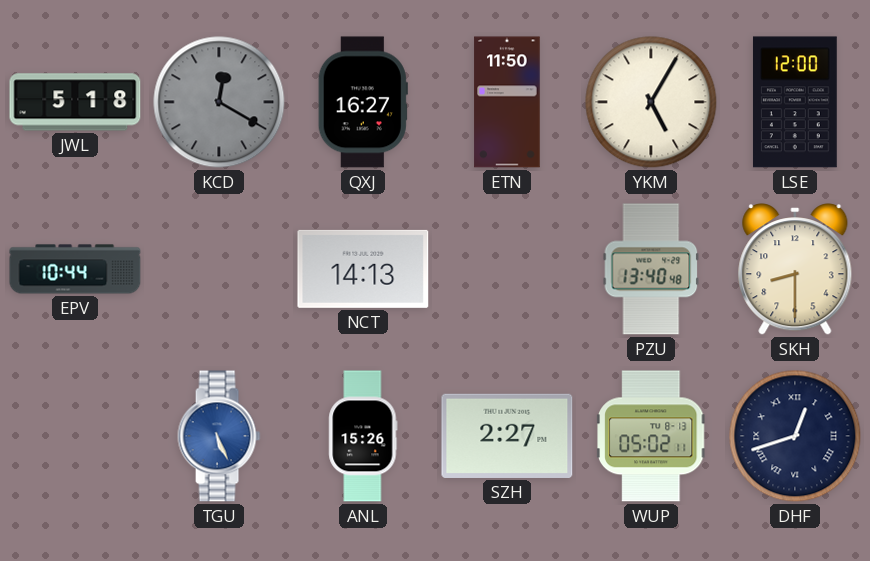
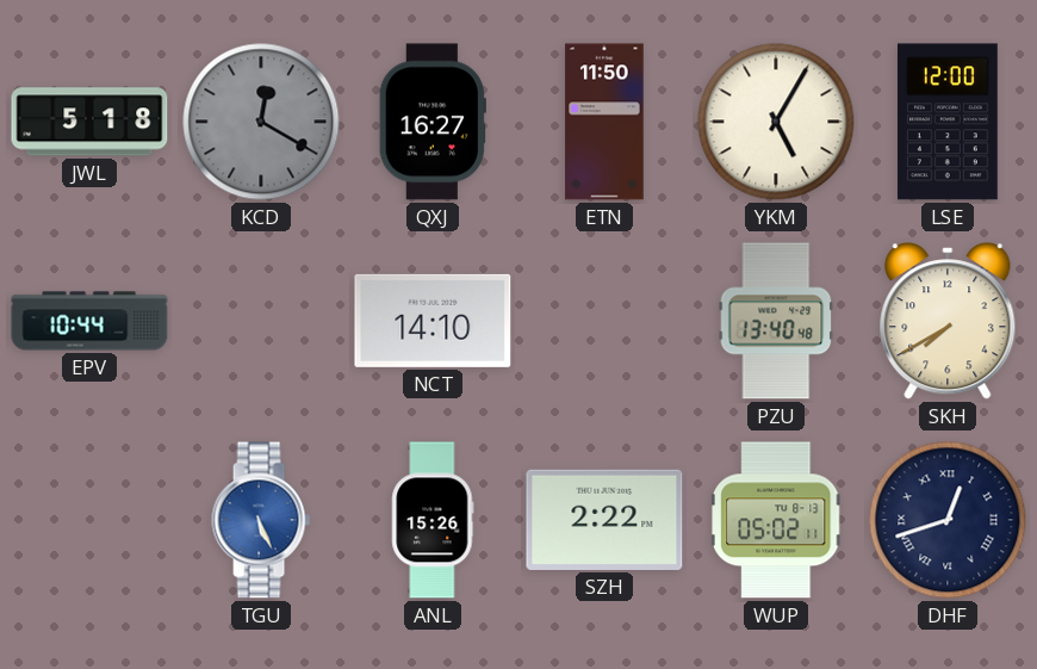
NCT: 14:13 -> 14:10
SKH: 8:30 -> 7:40
SZH: 2:27 -> 2:22
